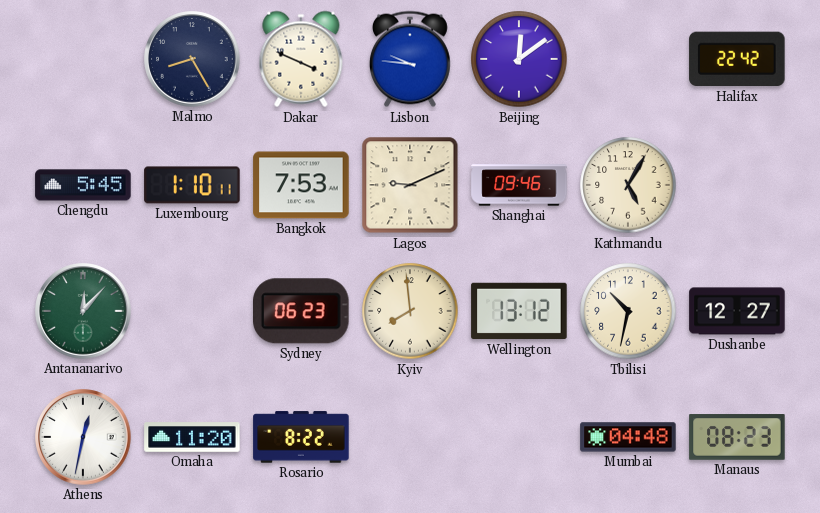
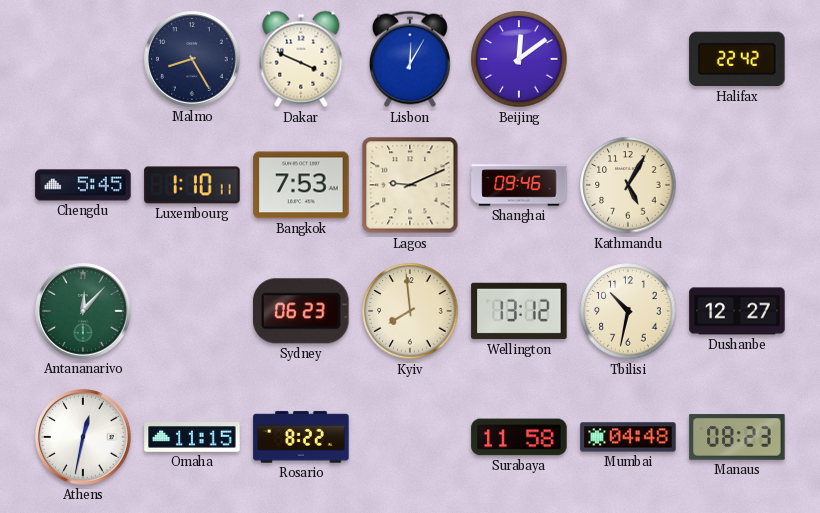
Lisbon: 9:46 -> 12:05
Omaha: 11:20 -> 11:15
Surabaya: none -> 11:58
